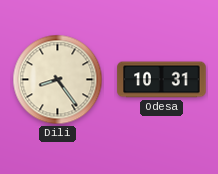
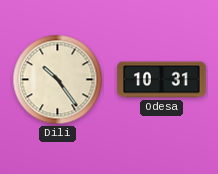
Dili: 8:24 -> 10:24
